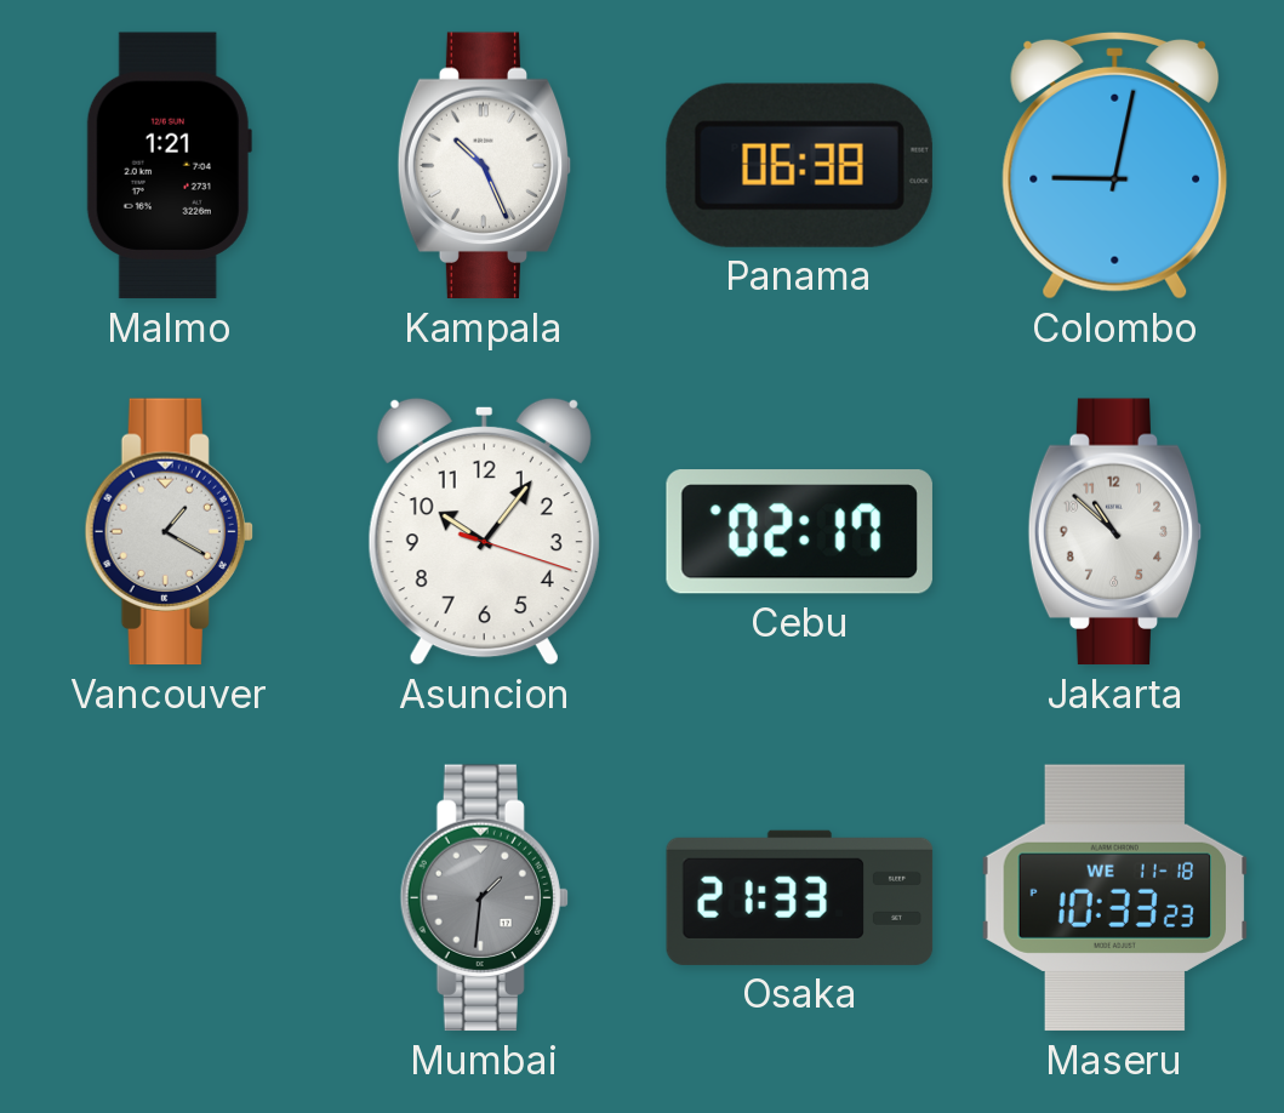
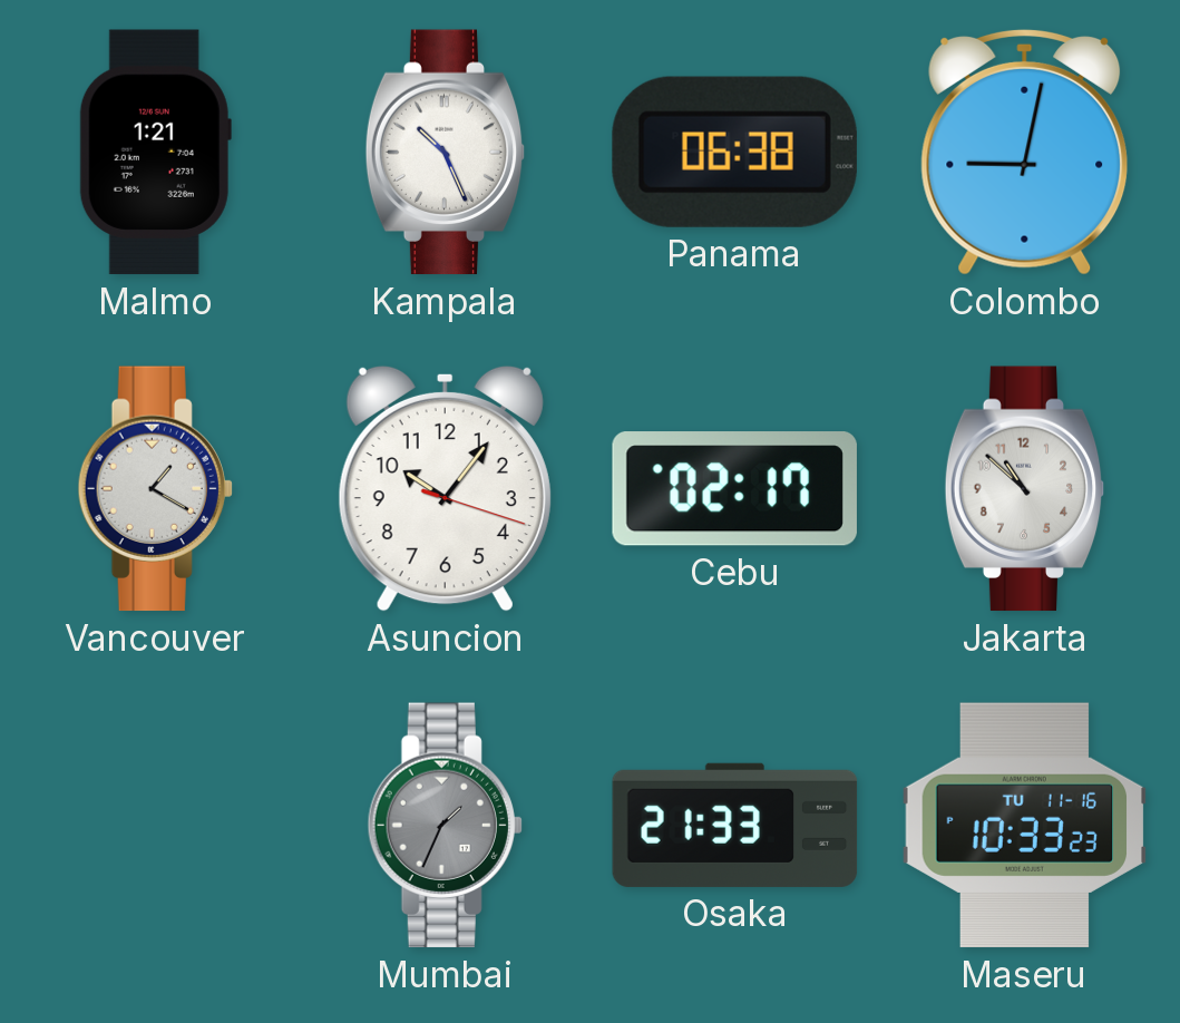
Mumbai: 1:31 -> 1:34
Maseru date: WE 11-18 -> TU 11-16
